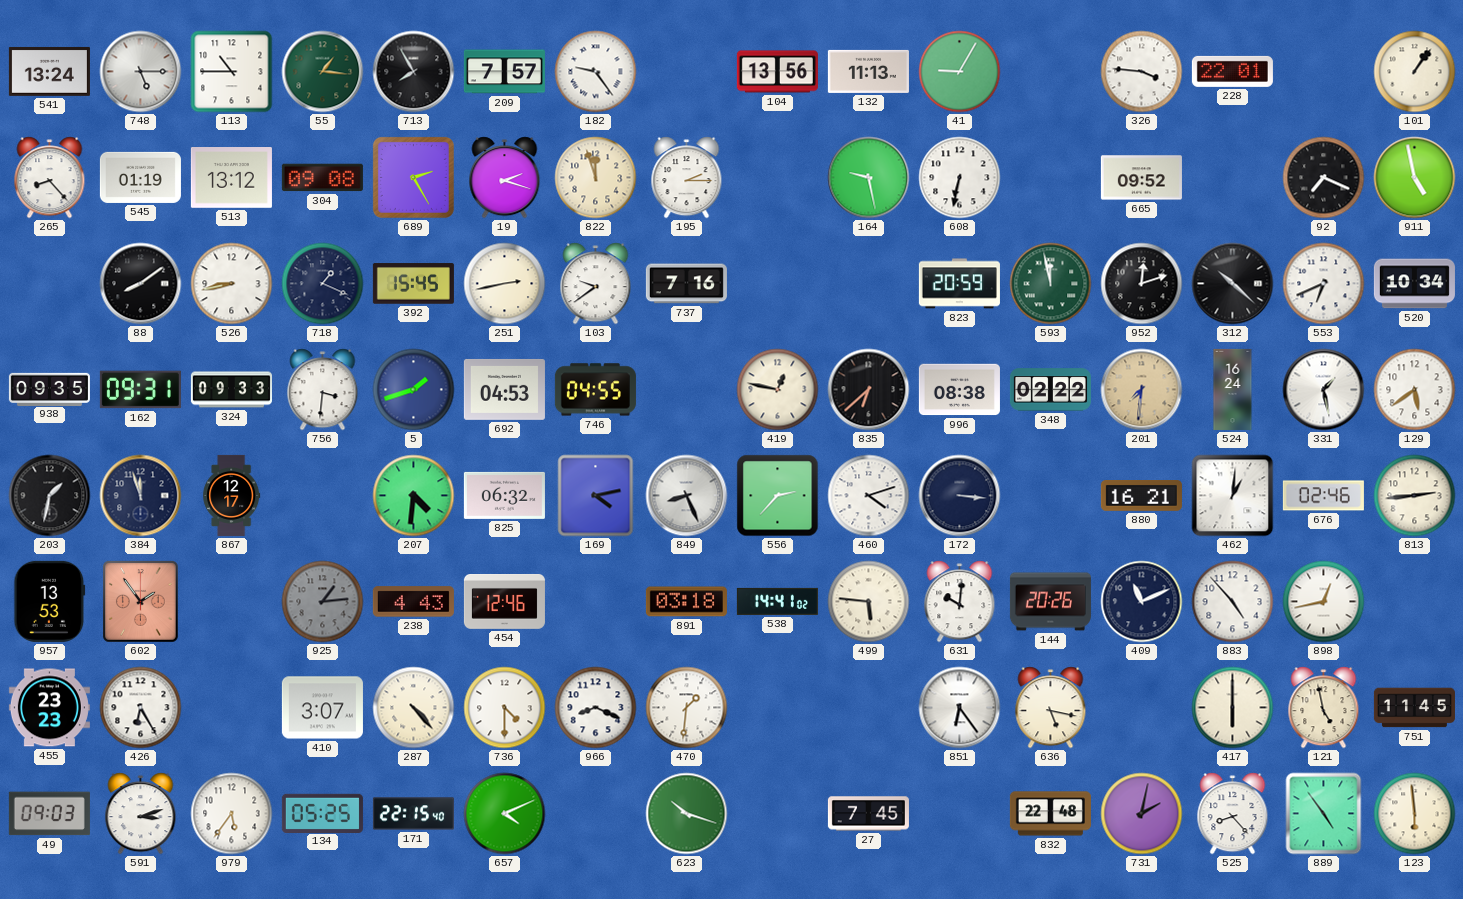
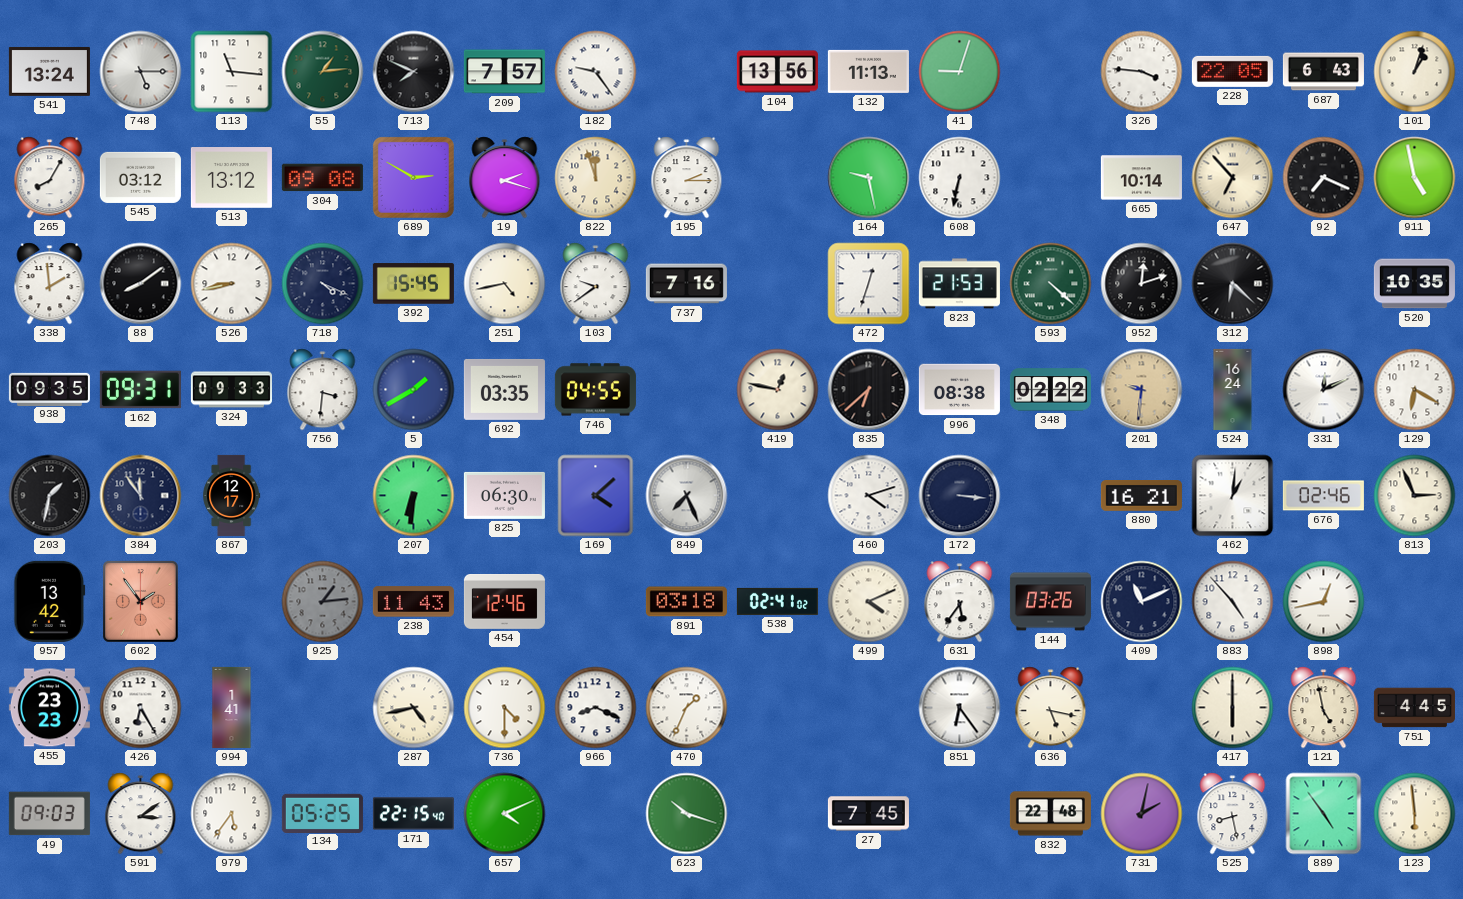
113: 10:45 -> 11:16
55: 1:16 -> 1:14
713: 7:55 -> 7:49
41: 9:05 -> 9:03
228: 22:01 -> 22:05
687: none -> 6:43
101: 1:06 -> 1:03
265: 8:23 -> 8:05
545: 01:19 -> 03:12
689: 2:25 -> 2:50
665: 09:52 -> 10:14
647: none -> 6:53
338: none -> 1:59
718: 1:19 -> 4:19
251: 2:43 -> 4:43
472: none -> 12:33
823: 20:59 -> 21:53
593: 11:58 -> 4:22
312: 10:22 -> 6:22
553: 6:41 -> none
520: 10:34 -> 10:35
5: 1:42 -> 1:40
692: 04:53 -> 03:35
201: 7:31 -> 9:31
331: 1:28 -> 12:11
129: 5:39 -> 6:20
384: 11:57 -> 11:54
207: 4:31 -> 6:31
825: 06:32 -> 06:30
169: 4:13 -> 4:08
849: 8:26 -> 7:26
556: 2:37 -> none
813: 2:44 -> 2:56
957: 13:53 -> 13:42
238: 4:43 -> 11:43
538: 14:41 -> 02:41
499: 5:46 -> 4:11
631: 10:01 -> 5:36
144: 20:26 -> 03:26
994: none -> 1:41
410: 3:07 -> none
287: 4:23 -> 4:43
470: 1:31 -> 1:34
751: 11:45 -> 4:45
591: 3:12 -> 3:09
525: 8:23 -> 8:28
